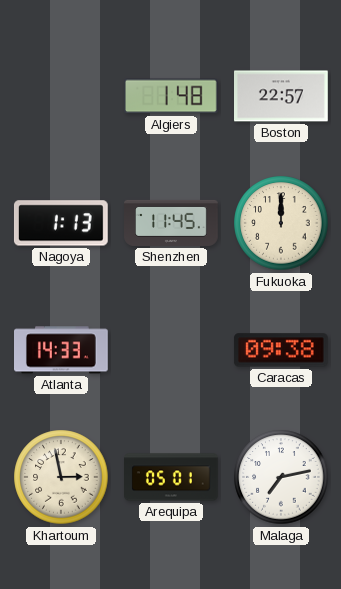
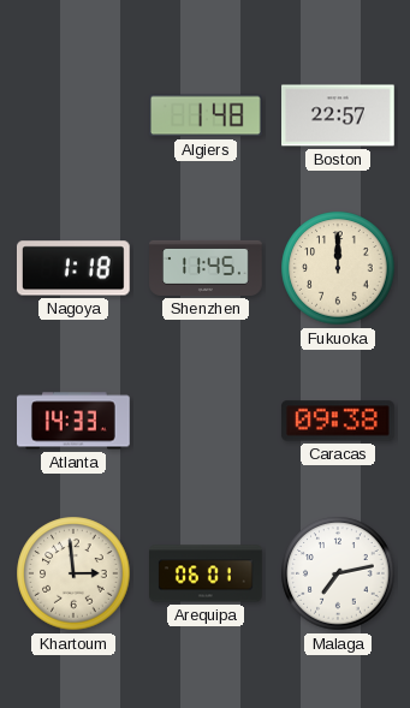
Nagoya: 1:13 -> 1:18
Khartoum: 2:58 -> 2:59
Arequipa: 05:01 -> 06:01
